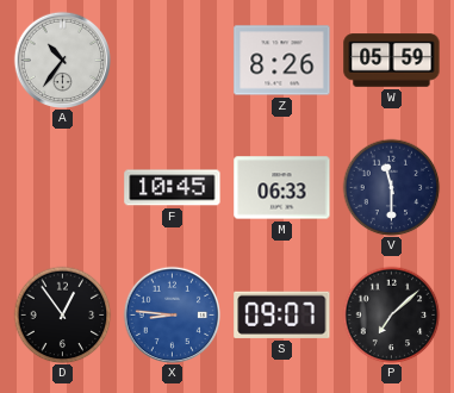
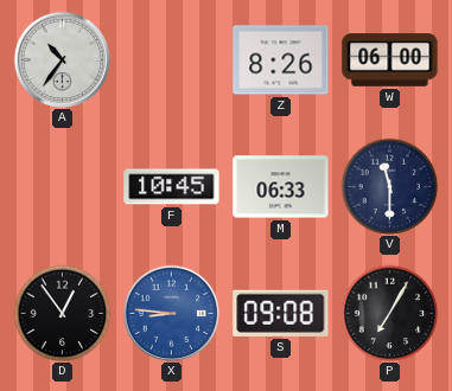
W: 05:59 -> 06:00
S: 09:07 -> 09:08
P: 7:08 -> 7:05
